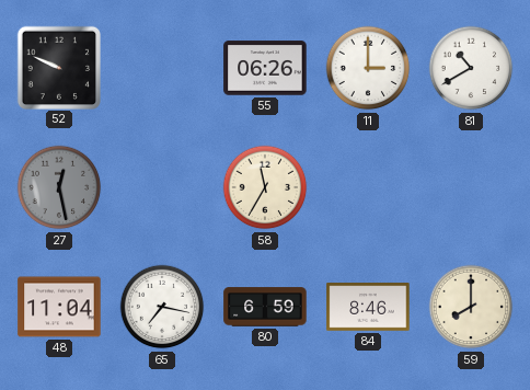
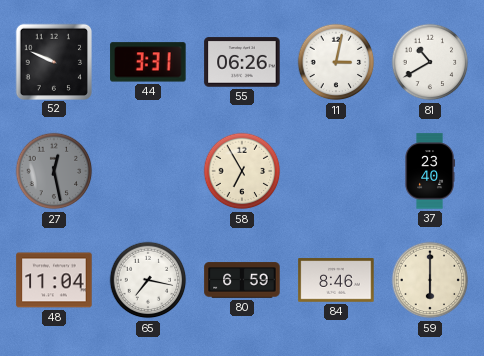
44: none -> 3:31
11: 3:00 -> 3:02
58: 11:35 -> 6:55
37: none -> 23:40
59: 8:00 -> 6:00
